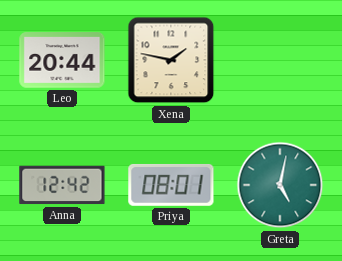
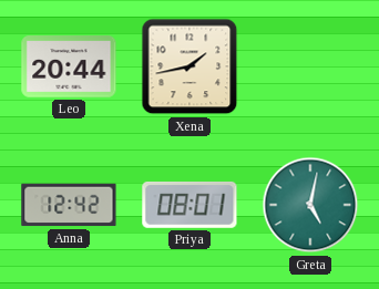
Xena: 1:47 -> 1:43
